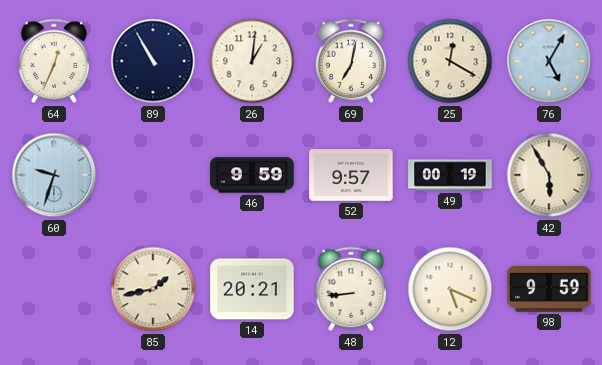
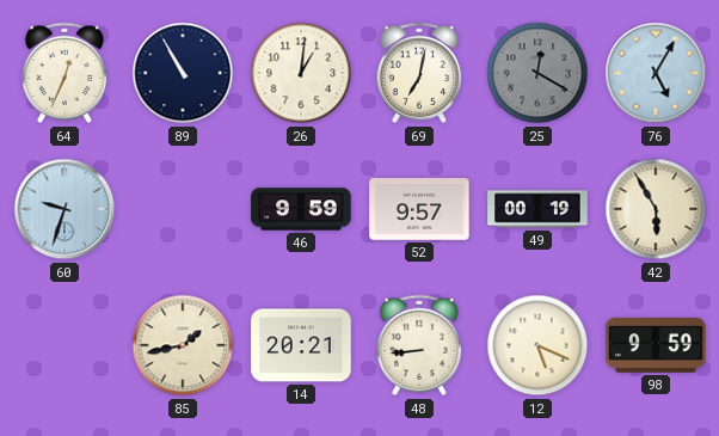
25 dial: cream -> grey
